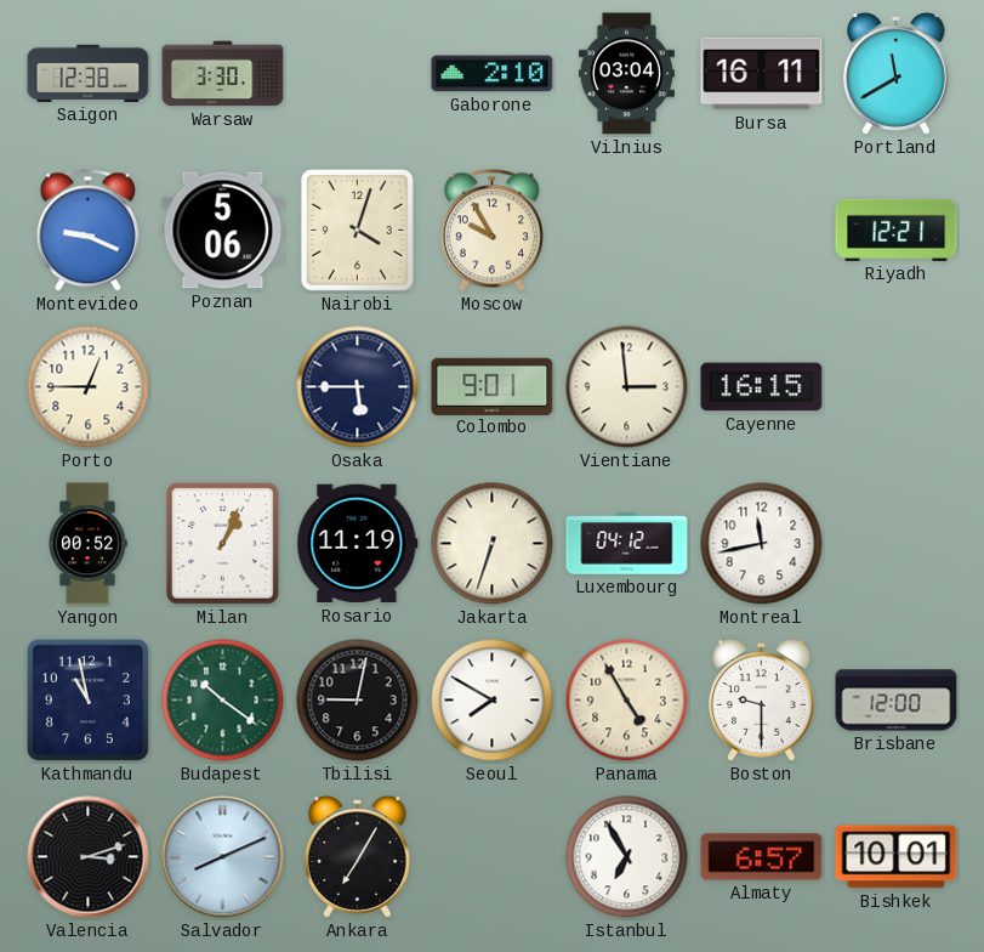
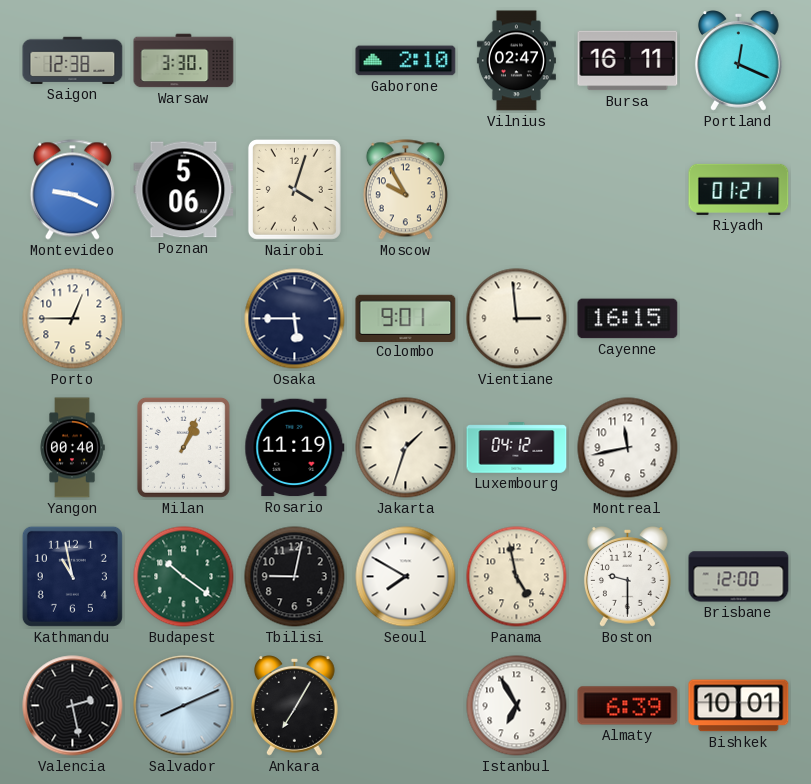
Vilnius: 03:04 -> 02:47
Portland: 11:40 -> 12:19
Riyadh: 12:21 -> 01:21
Yangon: 00:52 -> 00:40
Jakarta: 6:33 -> 1:33
Panama: 4:55 -> 4:58
Valencia: 3:12 -> 2:28
Almaty: 6:57 -> 6:39
